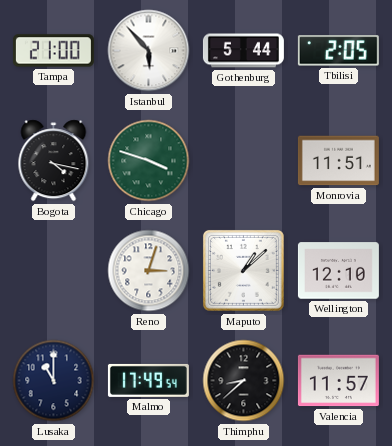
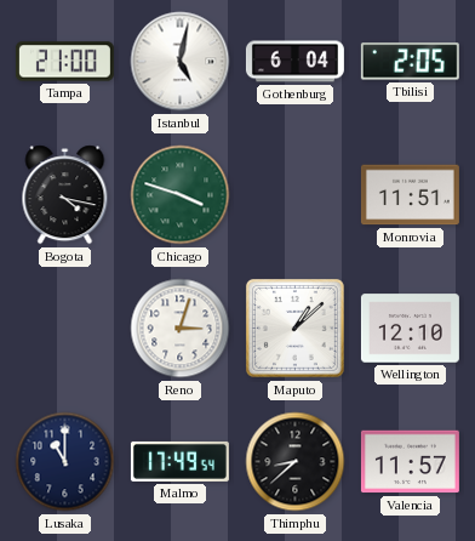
Istanbul: 5:53 -> 5:02
Gothenburg: 5:44 -> 6:04
